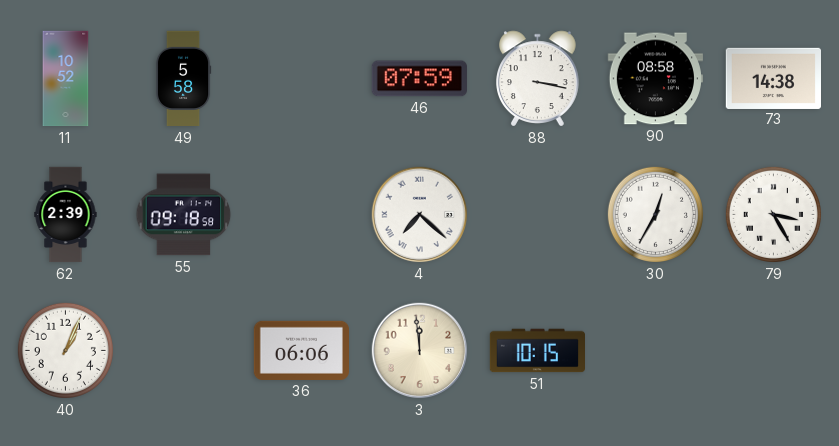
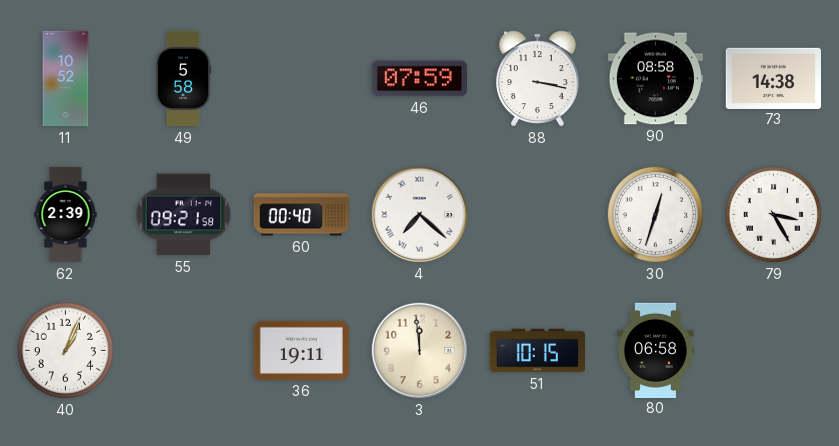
55: 09:18 -> 09:21
60: none -> 00:40
30: 12:35 -> 12:33
36: 06:06 -> 19:11
80: none -> 06:58
